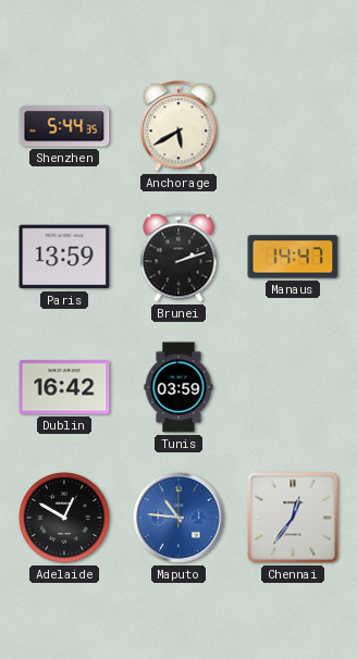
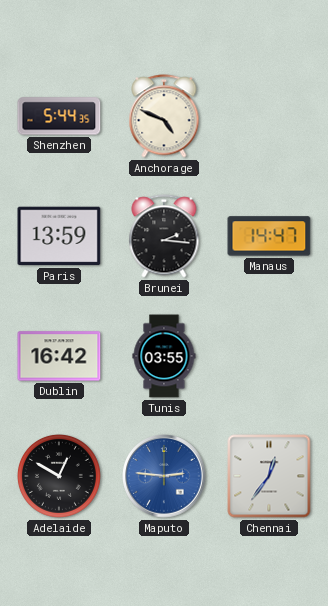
Anchorage: 5:40 -> 4:49
Brunei: 2:12 -> 2:16
Tunis: 03:59 -> 03:55
Maputo: 10:46 -> 2:46
